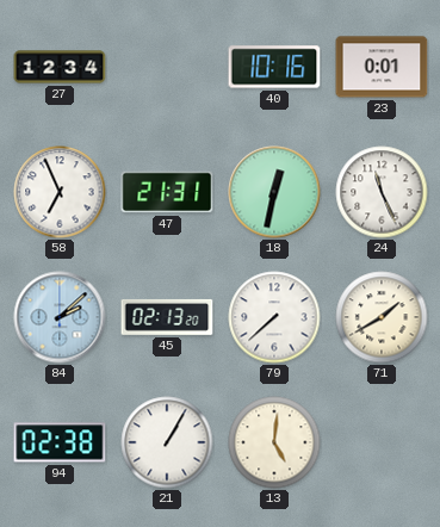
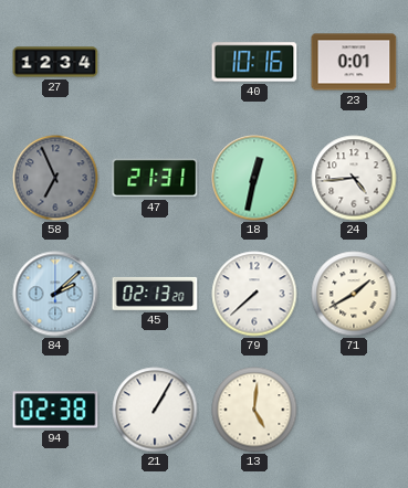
58 dial: white -> grey
24: 11:26 -> 4:44
